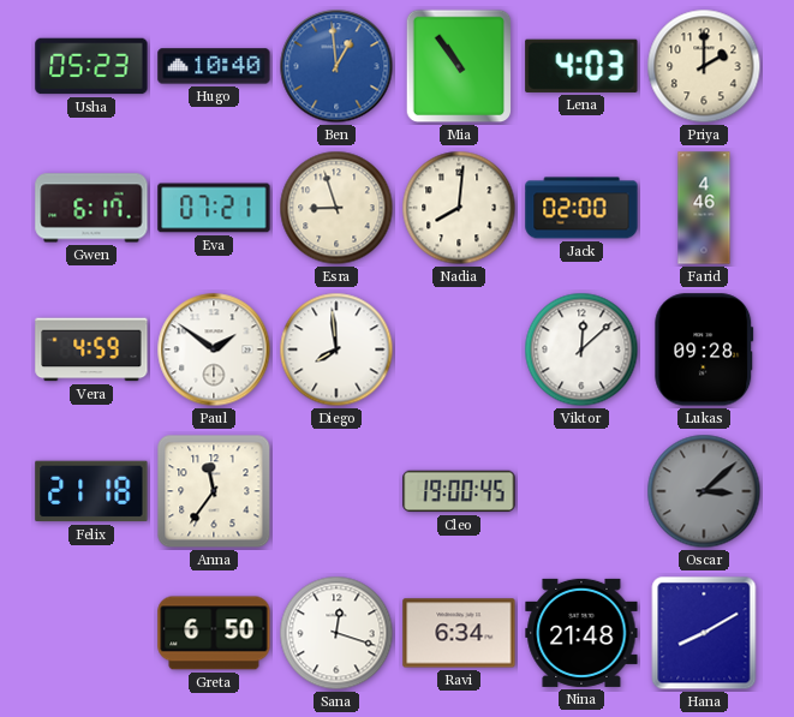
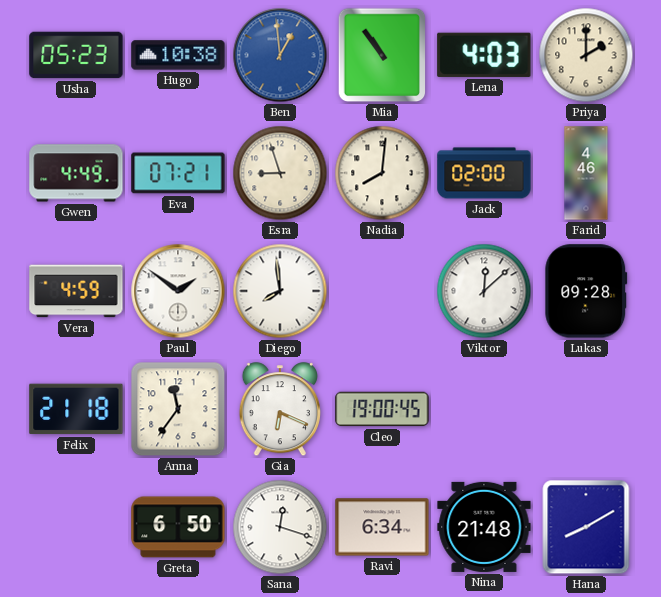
Hugo: 10:40 -> 10:38
Gwen: 6:17 -> 4:49
Gia: none -> 6:19
Oscar: 3:08 -> none
